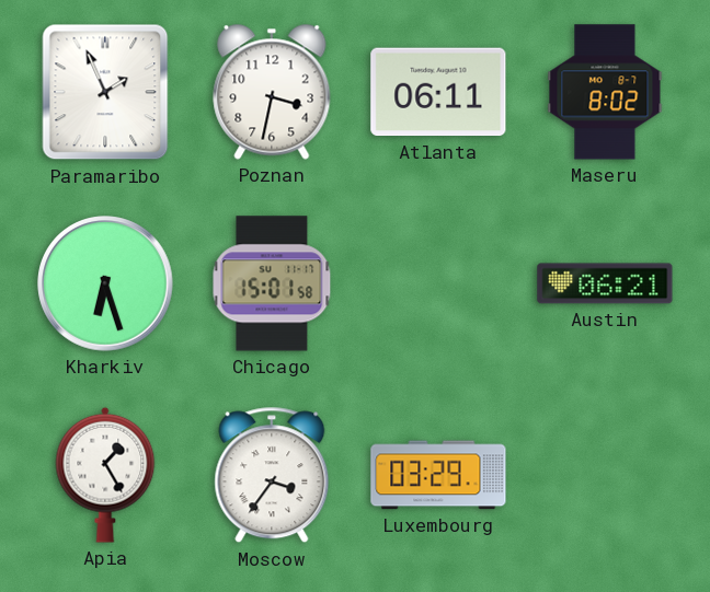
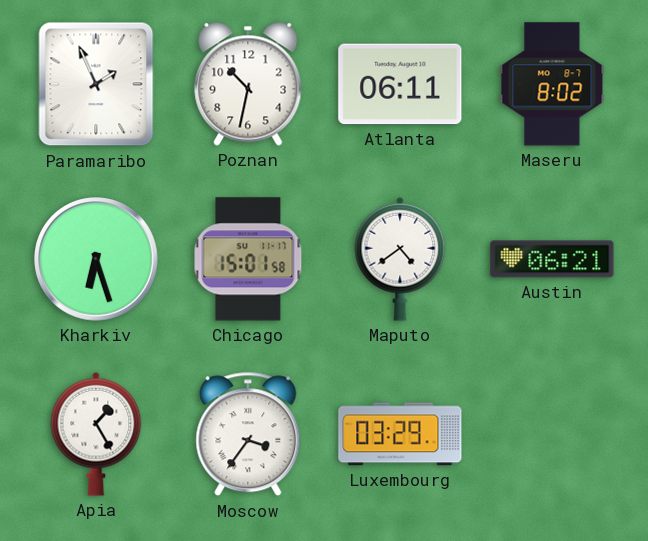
Poznan: 3:32 -> 10:32
Maputo: none -> 4:39
